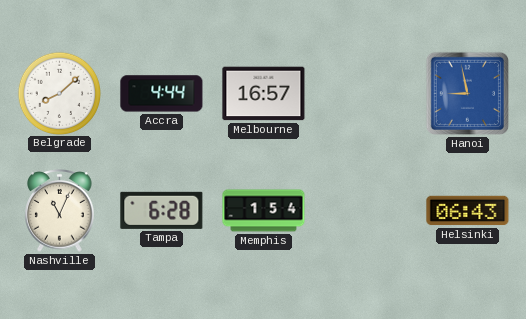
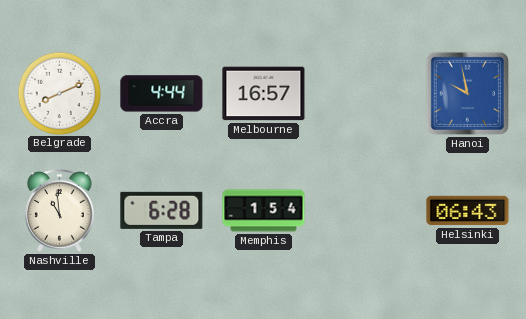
Belgrade: 8:08 -> 8:11
Hanoi: 8:58 -> 9:58
Nashville: 11:04 -> 10:59
